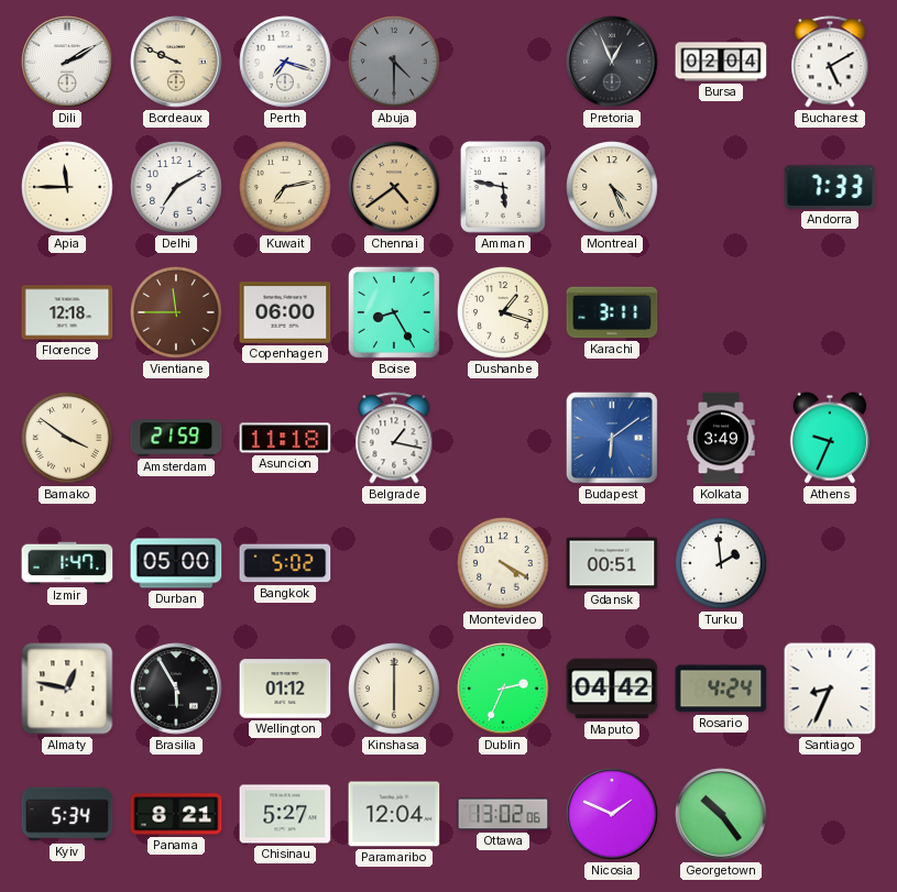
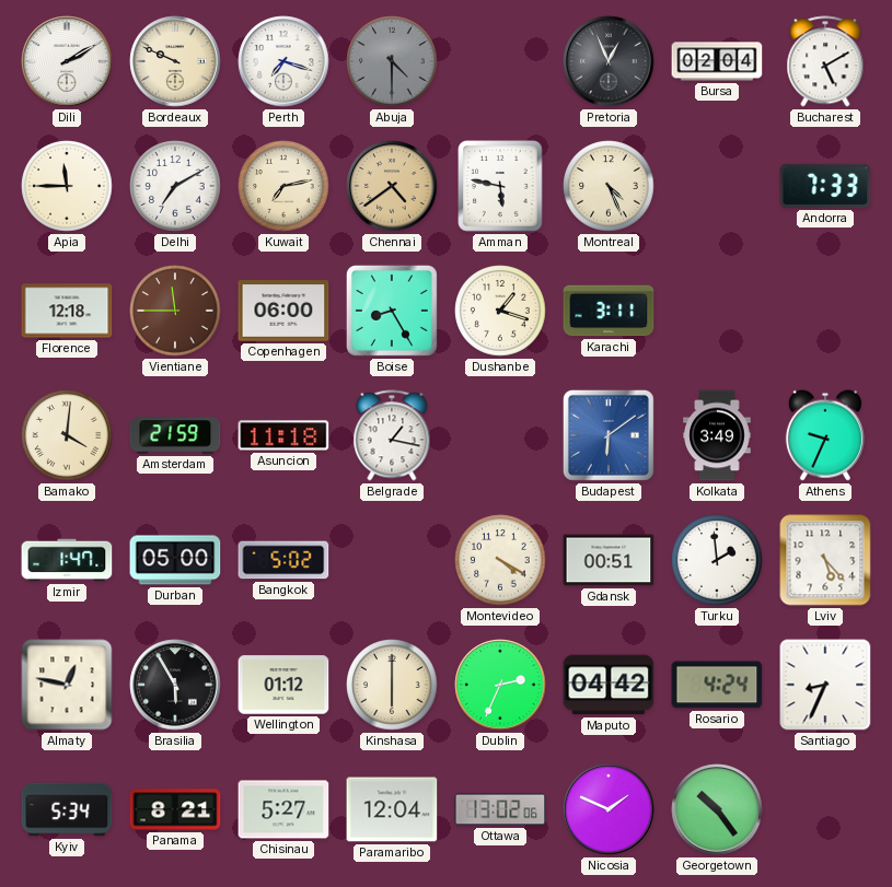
Bamako: 3:51 -> 4:01
Lviv: none -> 5:23
